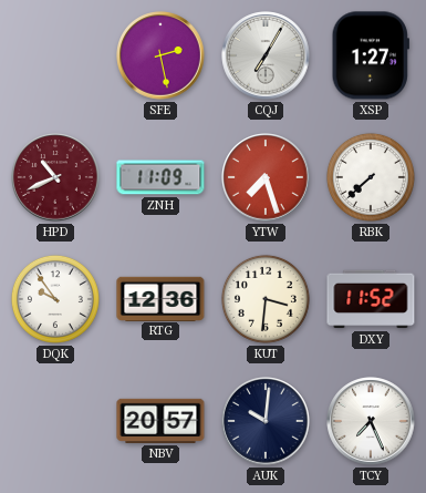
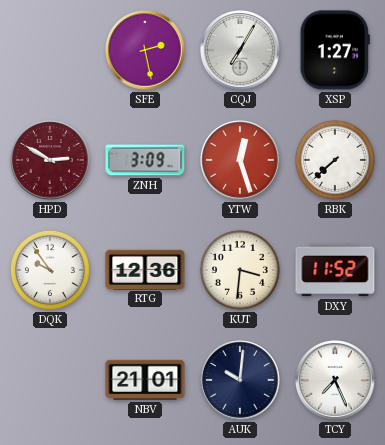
HPD: 10:41 -> 2:50
ZNH: 11:09 -> 3:09
YTW: 7:27 -> 12:27
NBV: 20:57 -> 21:01
